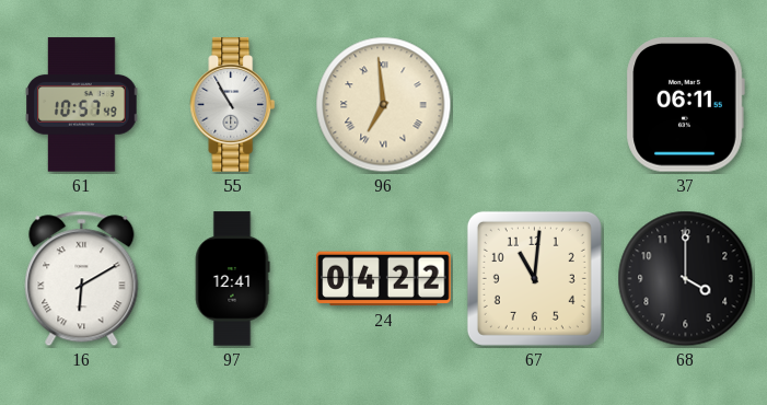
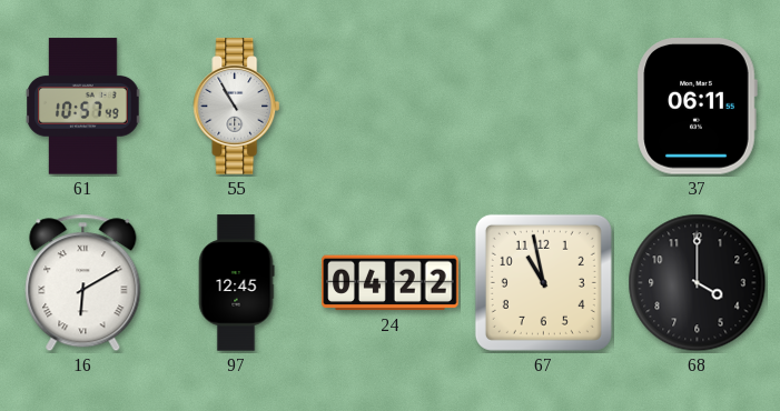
96: 6:59 -> none
97: 12:41 -> 12:45
67: 11:01 -> 10:58
